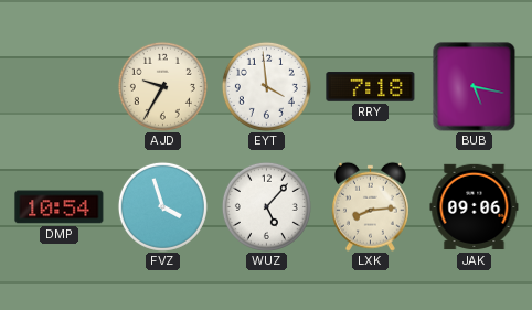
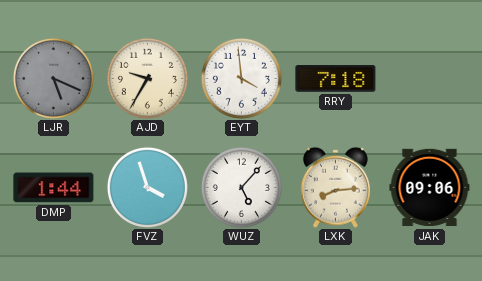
LJR: none -> 5:19
BUB: 5:17 -> none
DMP: 10:54 -> 1:44
